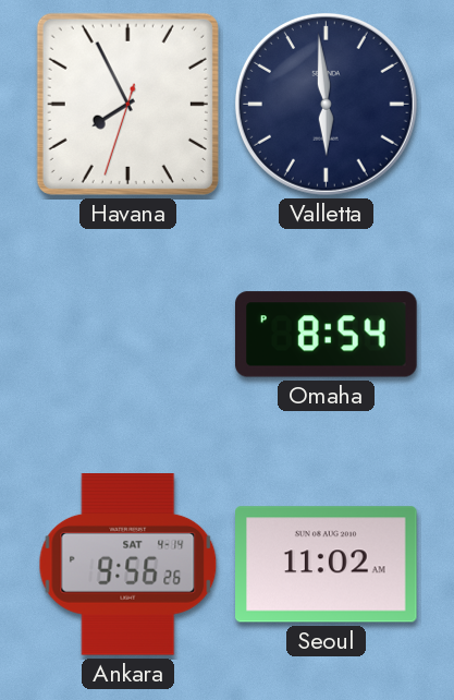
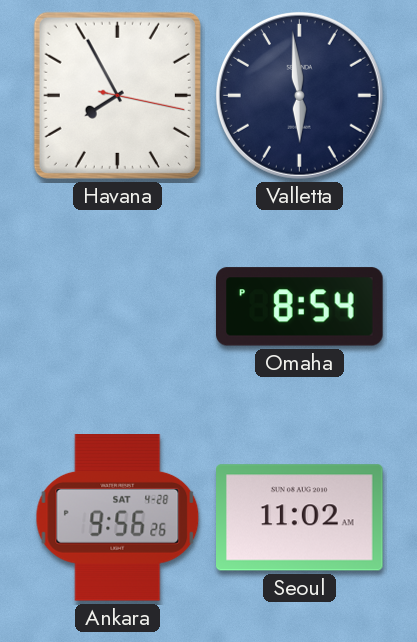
Havana: 7:55:33 -> 7:55:17
Ankara date: SAT 4-14 -> SAT 4-28
